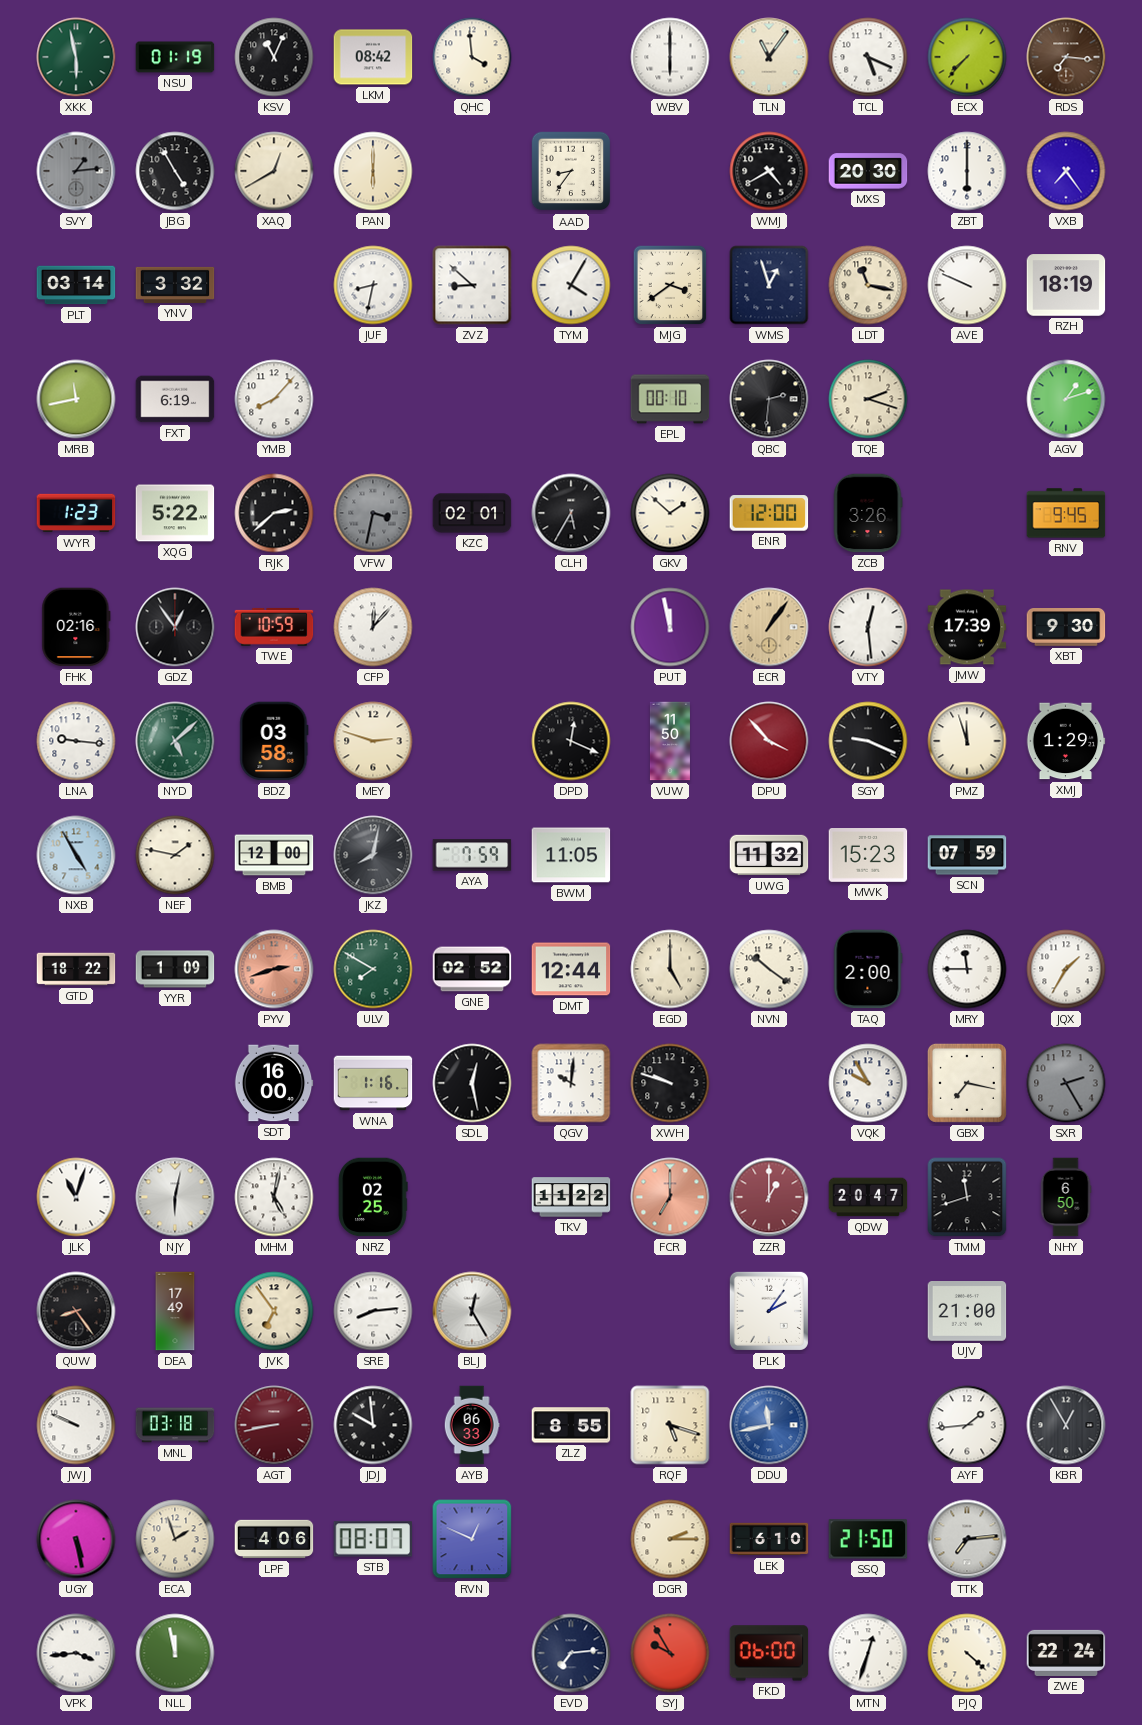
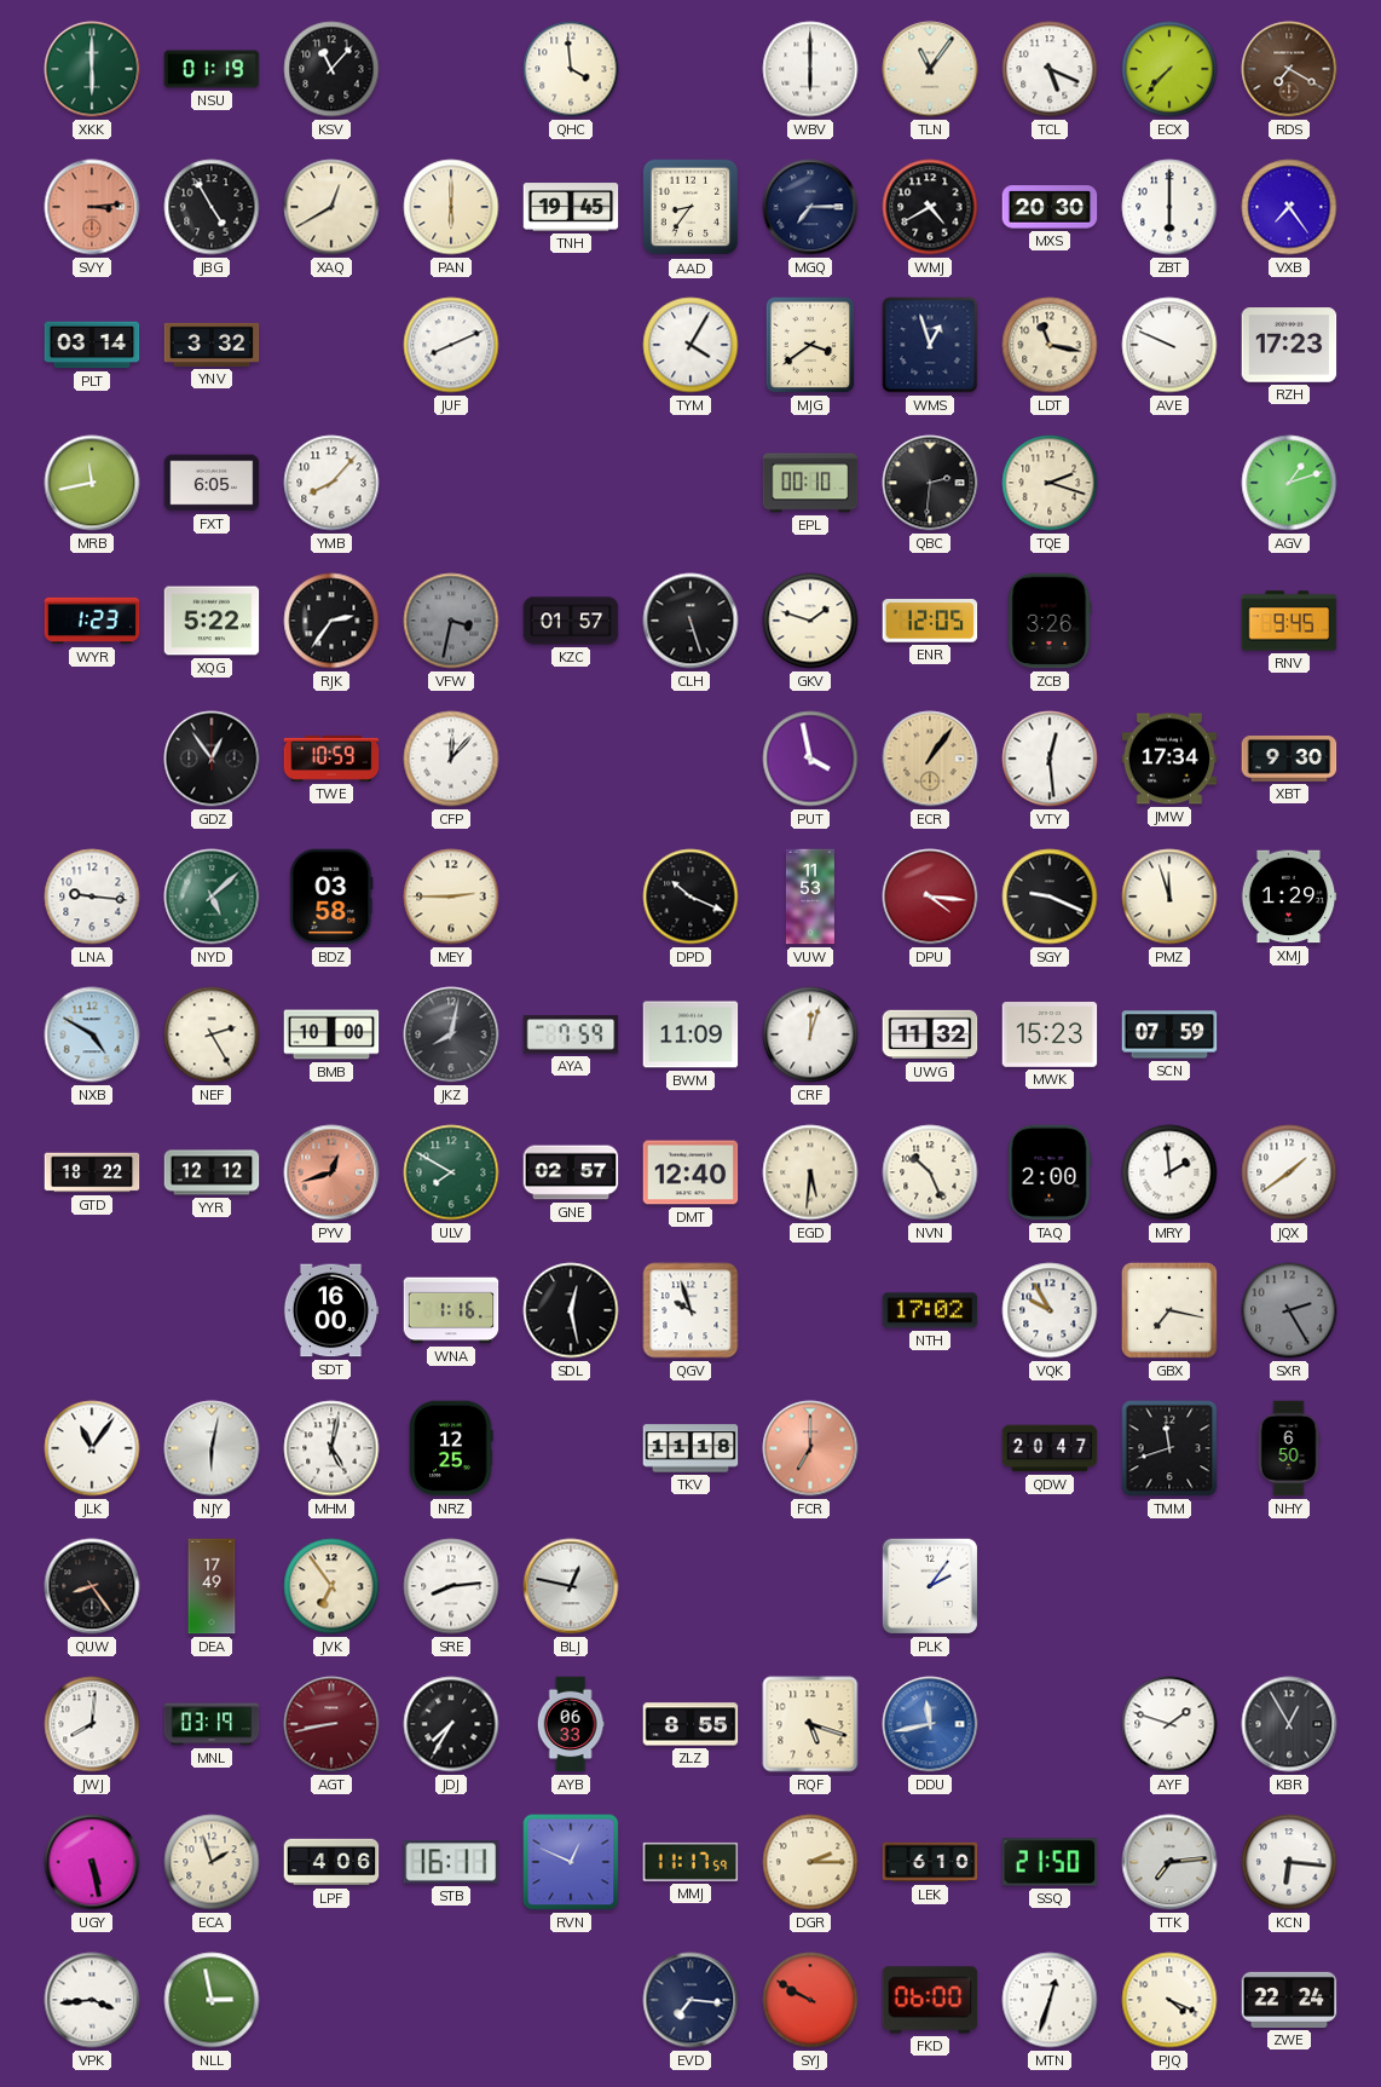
XKK: 5:58 -> 6:00
KSV: 11:04 -> 11:07
LKM: 08:42 -> none
RDS: 7:16 -> 7:20
SVY: 1:14 -> 3:14
SVY dial: grey -> salmon
TNH: none -> 19:45
MGQ: none -> 7:15
JUF: 8:32 -> 8:11
ZVZ: 8:52 -> none
RZH: 18:19 -> 17:23
FXT: 6:19 -> 6:05
RJK: 2:38 -> 2:36
KZC: 02:01 -> 01:57
CLH: 5:35 -> 5:27
GKV: 1:52 -> 1:48
ENR: 12:00 -> 12:05
FHK: 02:16 -> none
PUT: 11:58 -> 3:58
JMW: 17:39 -> 17:34
MEY: 2:48 -> 2:45
DPD: 12:19 -> 10:19
VUW: 11:50 -> 11:53
DPU: 3:53 -> 4:16
NXB: 4:55 -> 4:50
NEF: 1:47 -> 2:25
BMB: 12:00 -> 10:00
BWM: 11:05 -> 11:09
CRF: none -> 12:03
YYR: 1:09 -> 12:12
PYV: 2:42 -> 12:42
GNE: 02:52 -> 02:57
DMT: 12:44 -> 12:40
EGD: 5:00 -> 5:31
NVN: 10:21 -> 10:26
MRY: 11:45 -> 1:59
JQX: 1:35 -> 1:39
QGV: 10:01 -> 9:57
XWH: 9:48 -> none
NTH: none -> 17:02
JLK: 11:03 -> 11:06
NRZ: 02:25 -> 12:25
TKV: 11:22 -> 11:18
ZZR: 1:00 -> none
BLJ: 12:25 -> 12:47
UJV: 21:00 -> none
JWJ: 9:49 -> 8:01
MNL: 03:18 -> 03:19
JDJ: 9:59 -> 7:35
AYF: 1:44 -> 1:48
STB: 08:07 -> 16:11
MMJ: none -> 11:17
KCN: none -> 6:16
NLL: 11:58 -> 2:58
EVD: 7:14 -> 7:16
SYJ: 9:55 -> 9:50
PJQ: 4:22 -> 4:19
